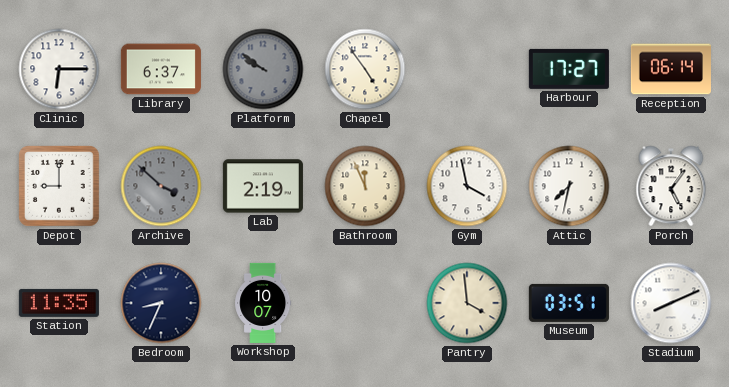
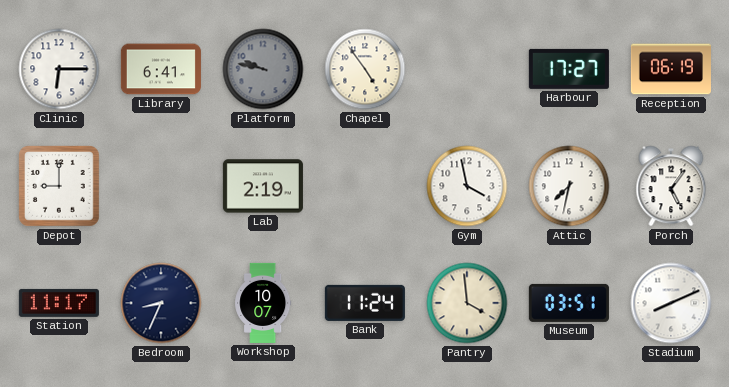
Library: 6:37 -> 6:41
Platform: 9:51 -> 9:47
Reception: 06:14 -> 06:19
Archive: 3:52 -> none
Bathroom: 11:56 -> none
Station: 11:35 -> 11:17
Bank: none -> 11:24
